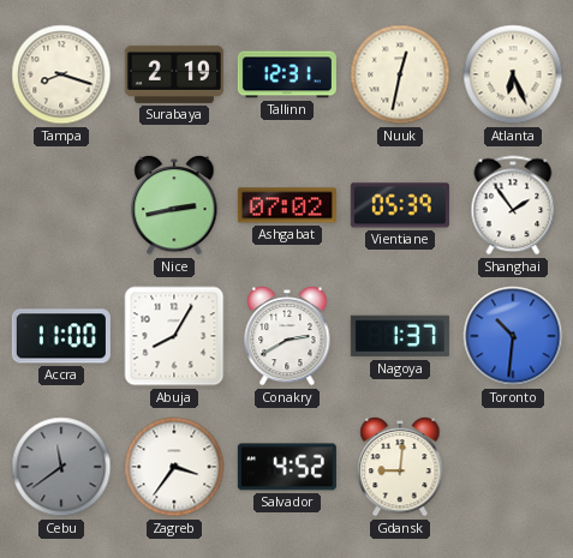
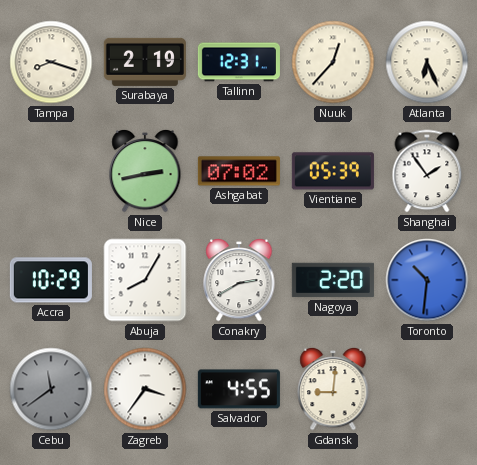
Nuuk: 12:32 -> 12:37
Accra: 11:00 -> 10:29
Nagoya: 1:37 -> 2:20
Salvador: 4:52 -> 4:55
